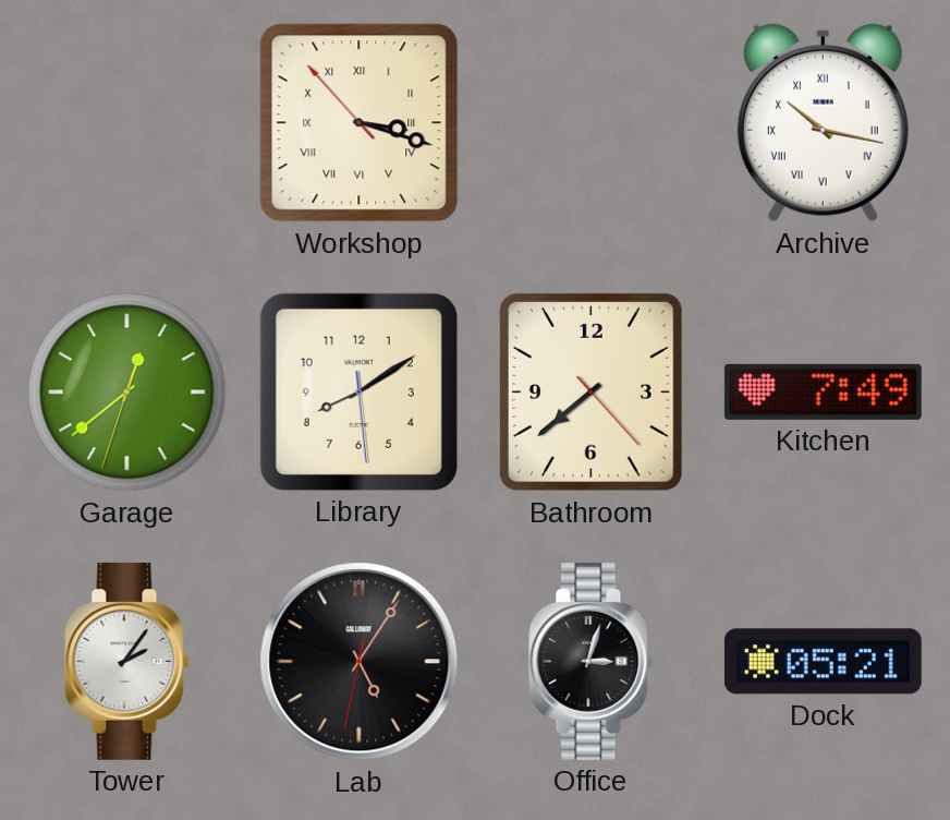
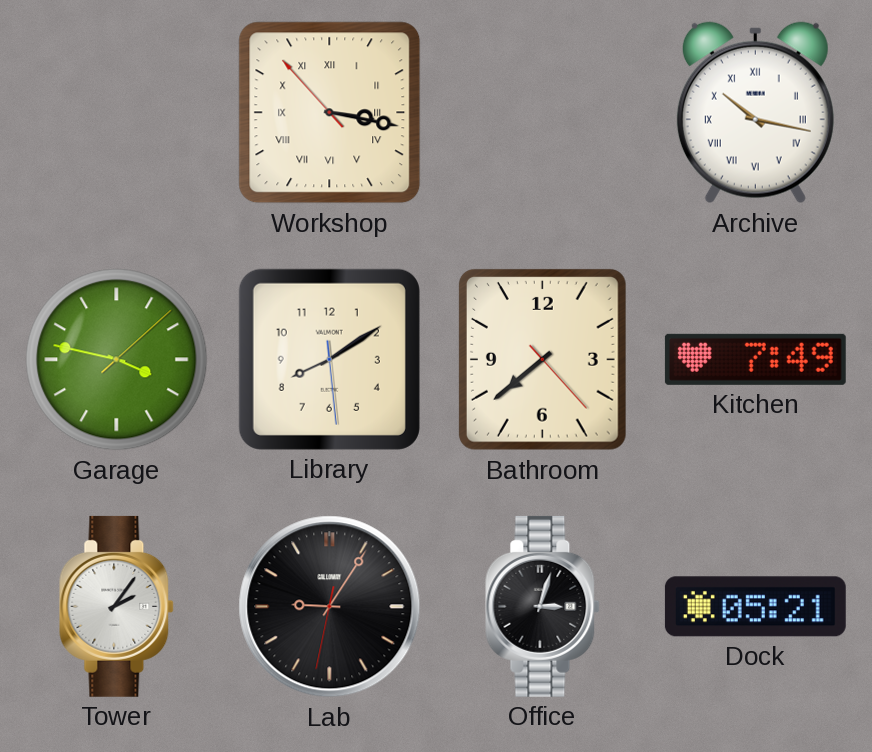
Workshop: 3:17 -> 3:16
Garage: 12:38 -> 3:47
Lab: 5:05 -> 9:05
